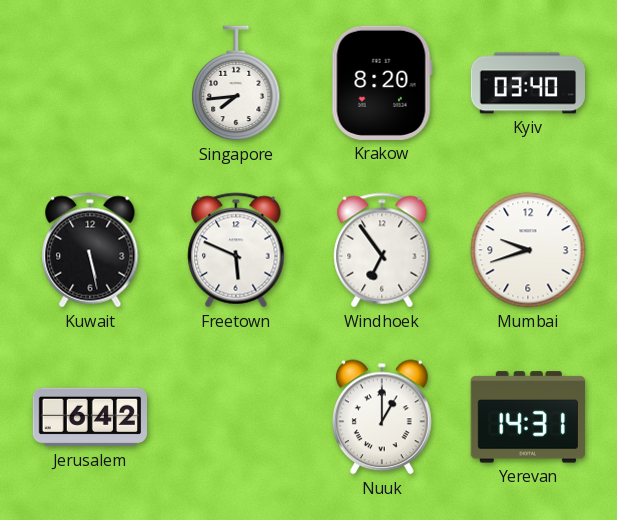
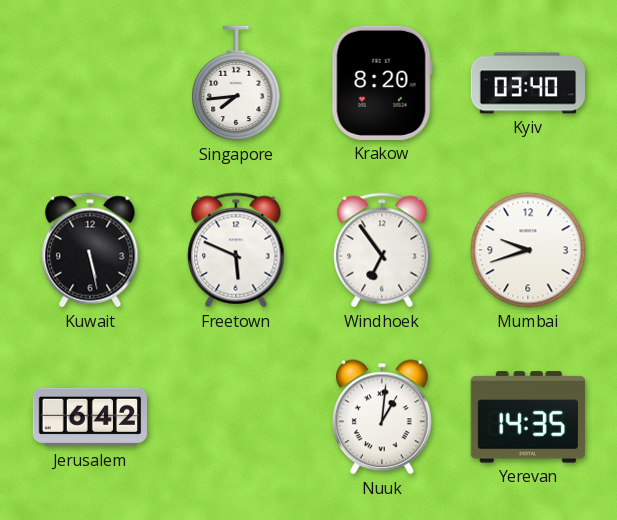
Nuuk: 1:00 -> 1:01
Yerevan: 14:31 -> 14:35
